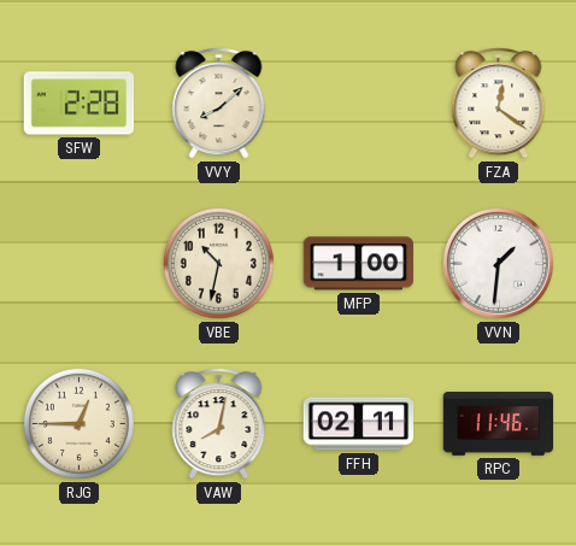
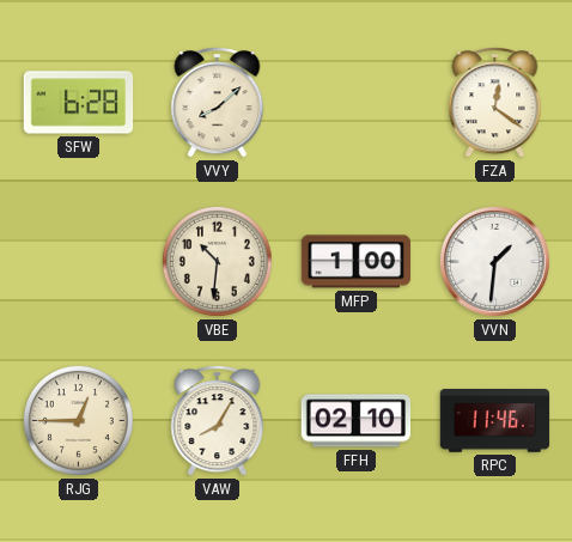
SFW: 2:28 -> 6:28
VBE: 10:32 -> 10:31
VAW: 8:02 -> 8:05
FFH: 02:11 -> 02:10
